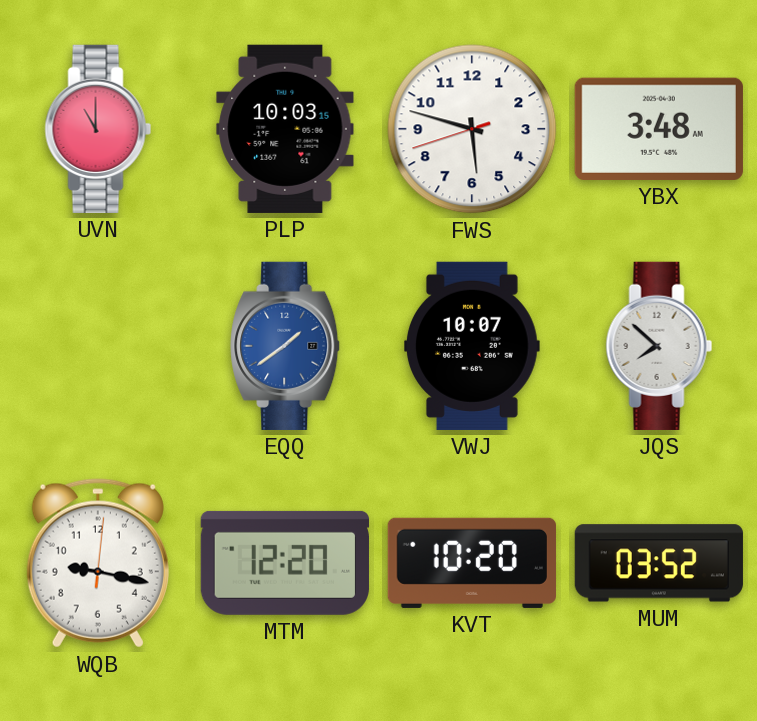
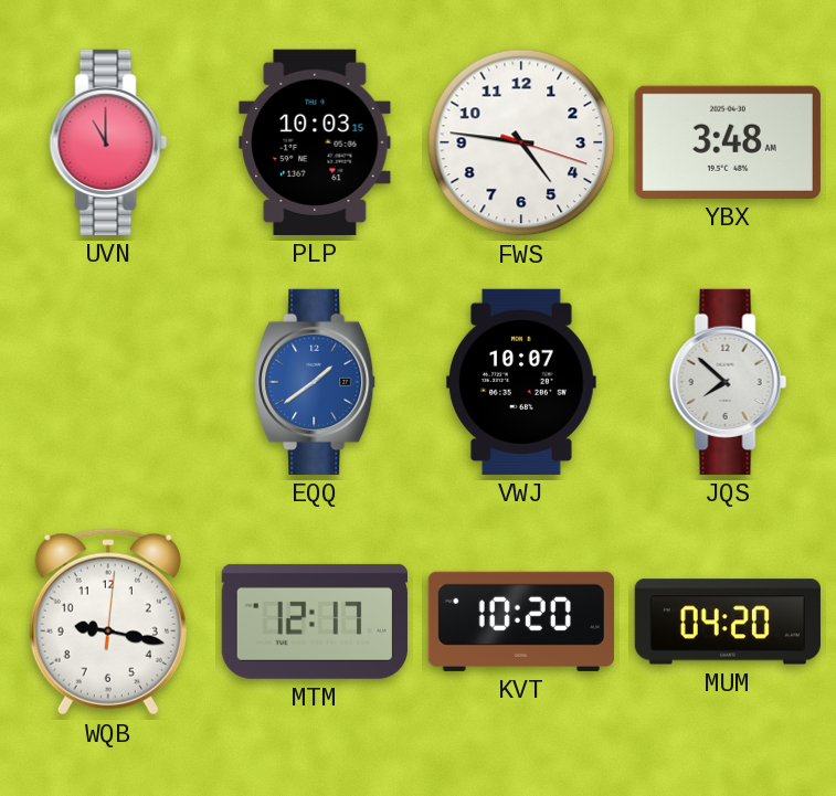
FWS: 5:47 -> 4:46
MTM: 12:20 -> 12:17
MUM: 03:52 -> 04:20
